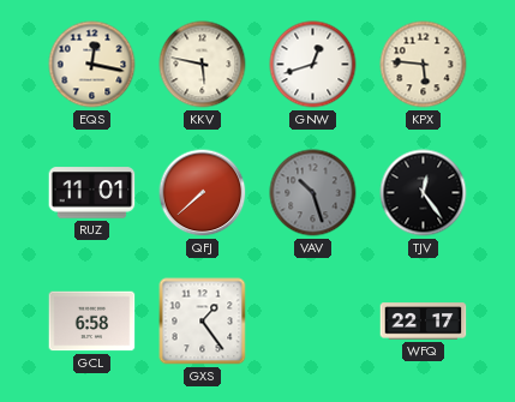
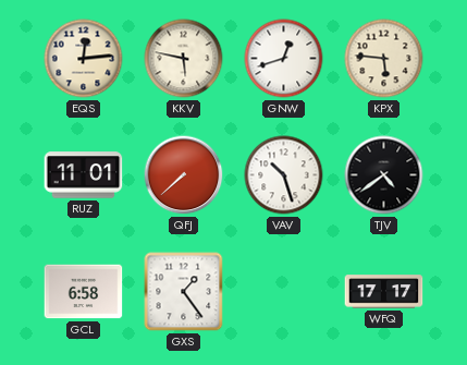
EQS: 12:17 -> 12:14
VAV dial: grey -> white
TJV: 12:24 -> 4:39
WFQ: 22:17 -> 17:17
